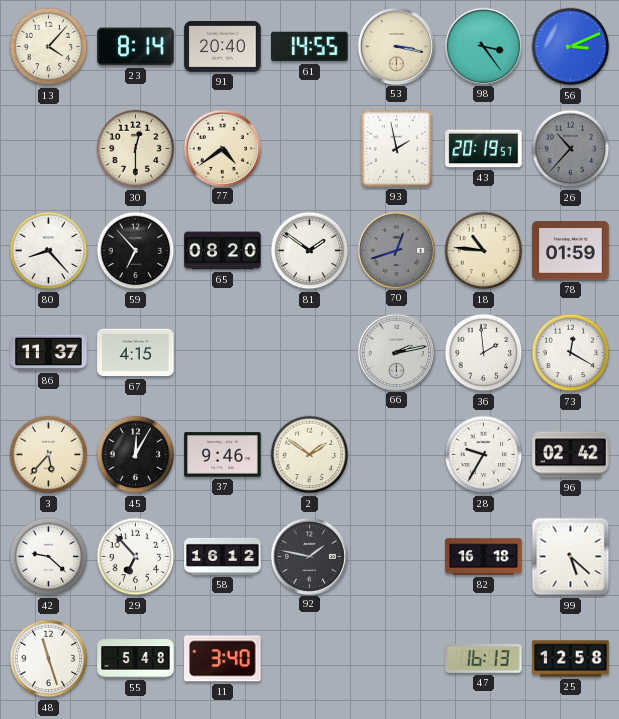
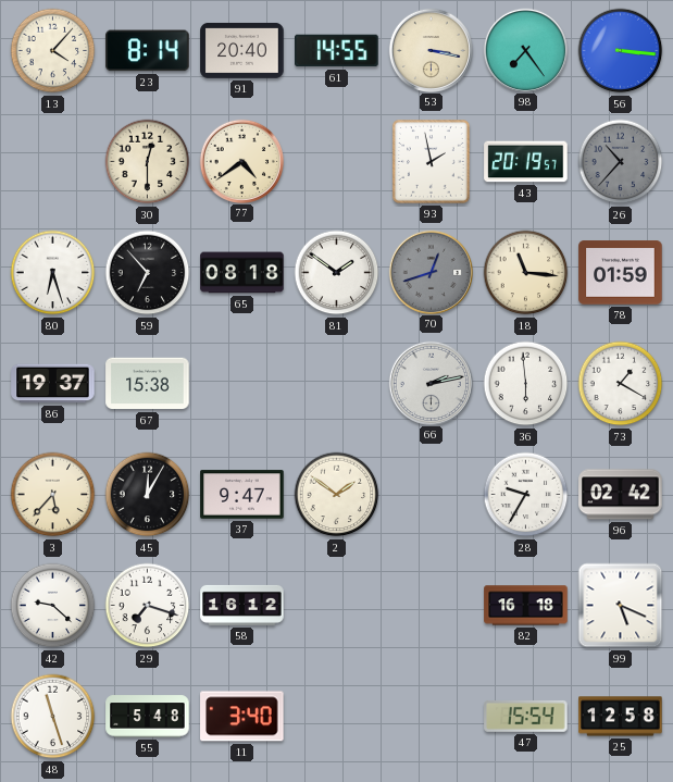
98: 3:24 -> 7:24
56: 3:11 -> 3:16
80: 8:23 -> 6:27
65: 08:20 -> 08:18
18: 10:46 -> 11:16
86: 11:37 -> 19:37
67: 4:15 -> 15:38
36: 1:59 -> 5:59
73: 12:20 -> 1:20
37: 9:46 -> 9:47
29: 6:53 -> 7:18
92: 1:47 -> none
99: 5:22 -> 5:19
47: 16:13 -> 15:54
